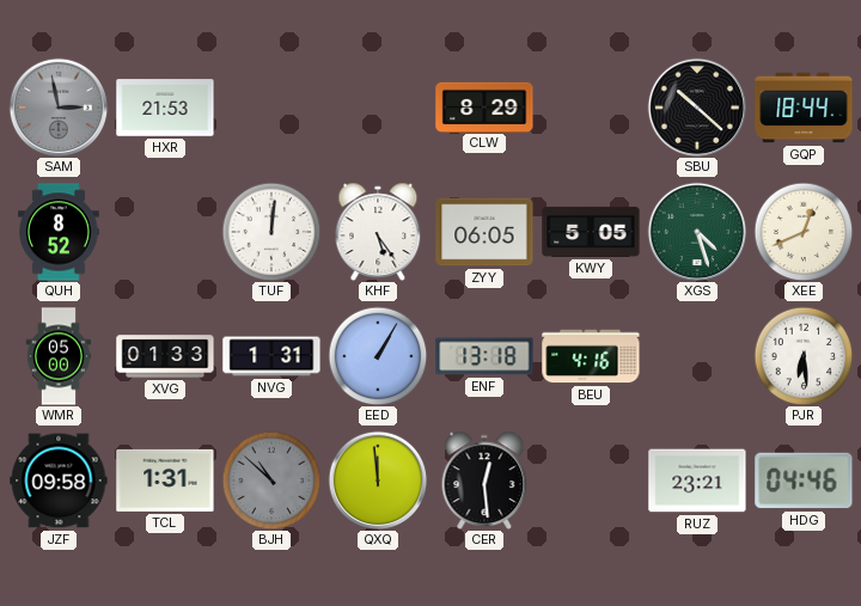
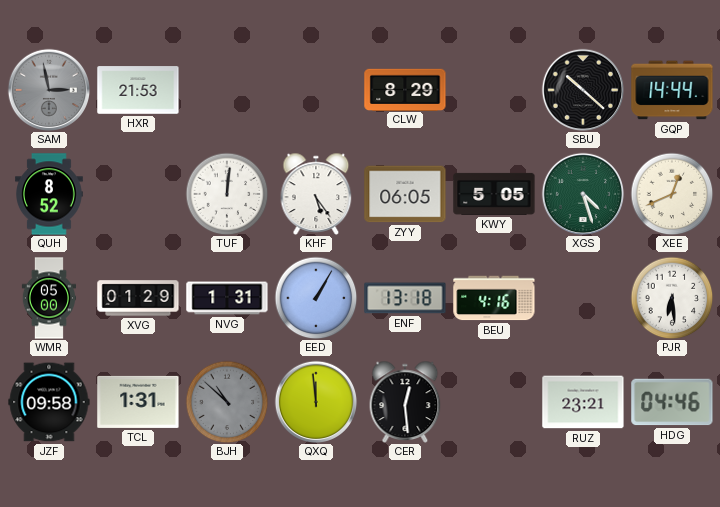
GQP: 18:44 -> 14:44
XVG: 01:33 -> 01:29
